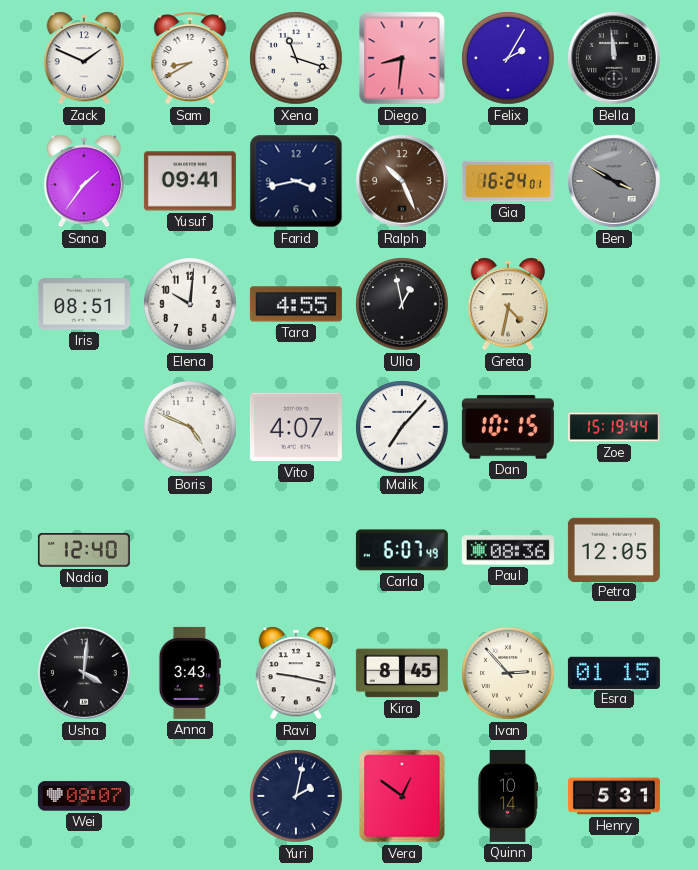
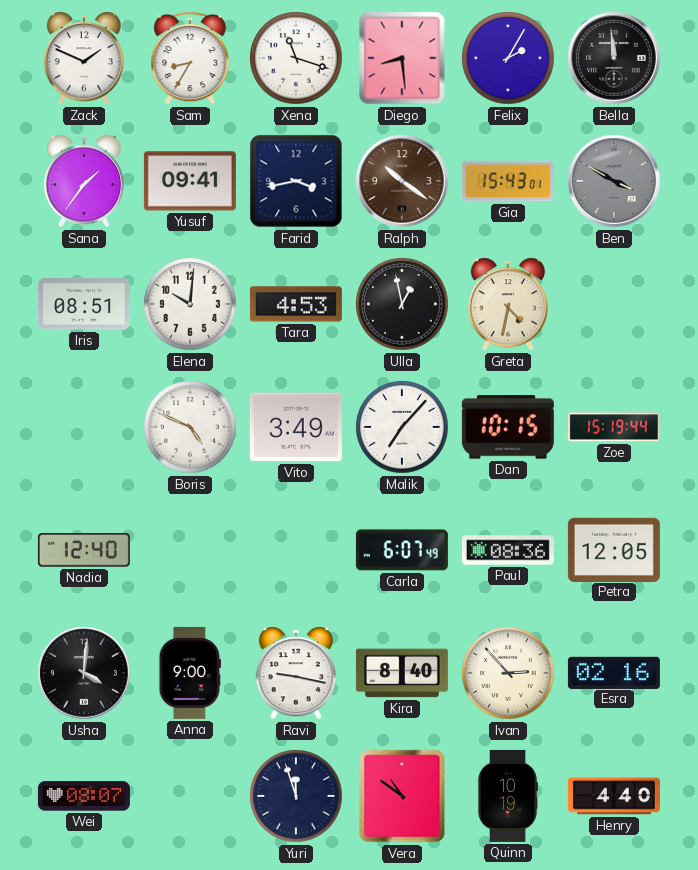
Sam: 8:40 -> 8:35
Diego: 8:31 -> 8:29
Ralph: 10:26 -> 10:21
Gia: 16:24 -> 15:43
Tara: 4:55 -> 4:53
Vito: 4:07 -> 3:49
Anna: 3:43 -> 9:00
Kira: 8:45 -> 8:40
Esra: 01:15 -> 02:16
Yuri: 2:02 -> 11:57
Vera: 12:51 -> 10:51
Quinn: 10:14 -> 10:19
Henry: 5:31 -> 4:40
